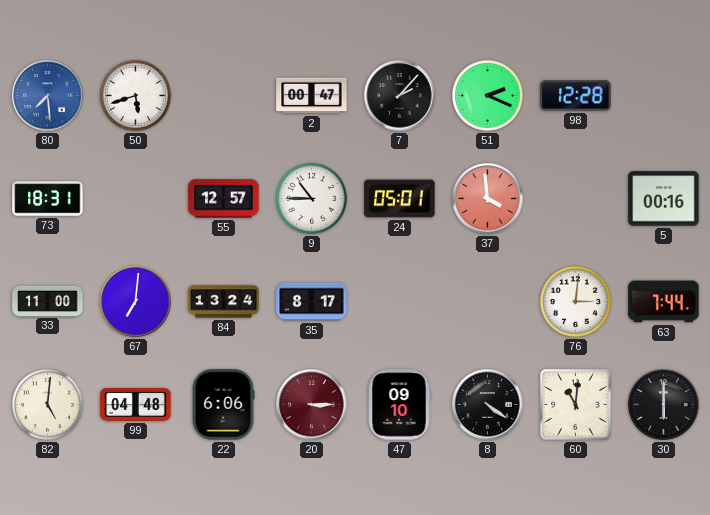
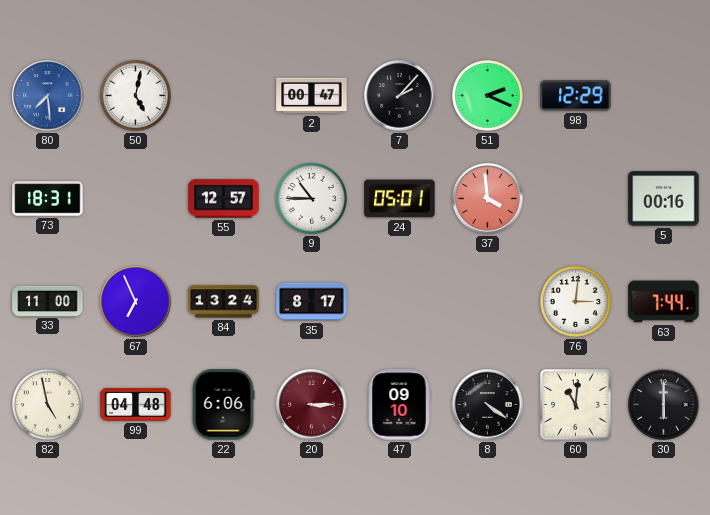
50: 5:42 -> 5:02
98: 12:28 -> 12:29
67: 7:01 -> 6:56
82: 5:01 -> 4:58
